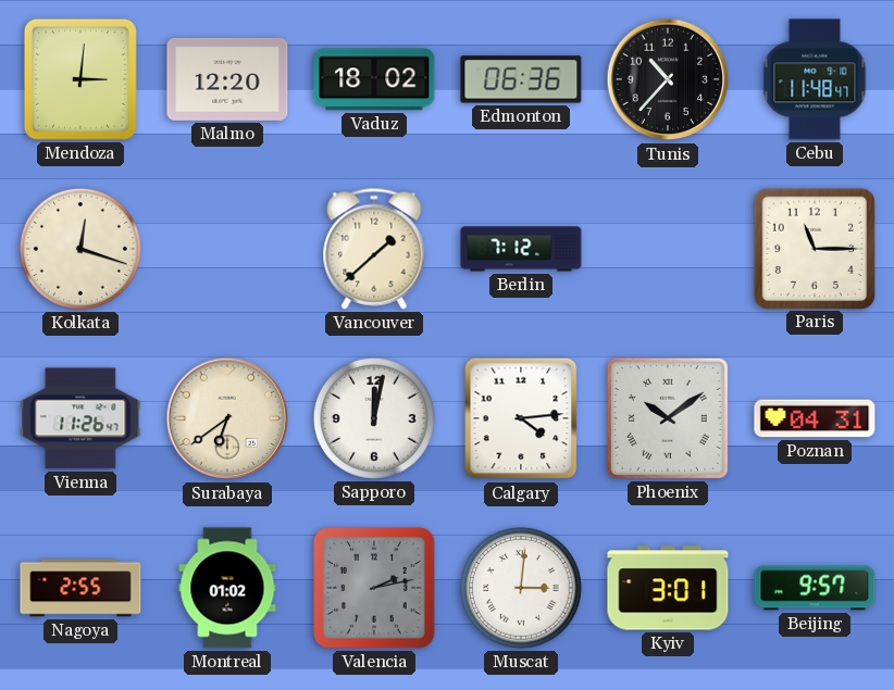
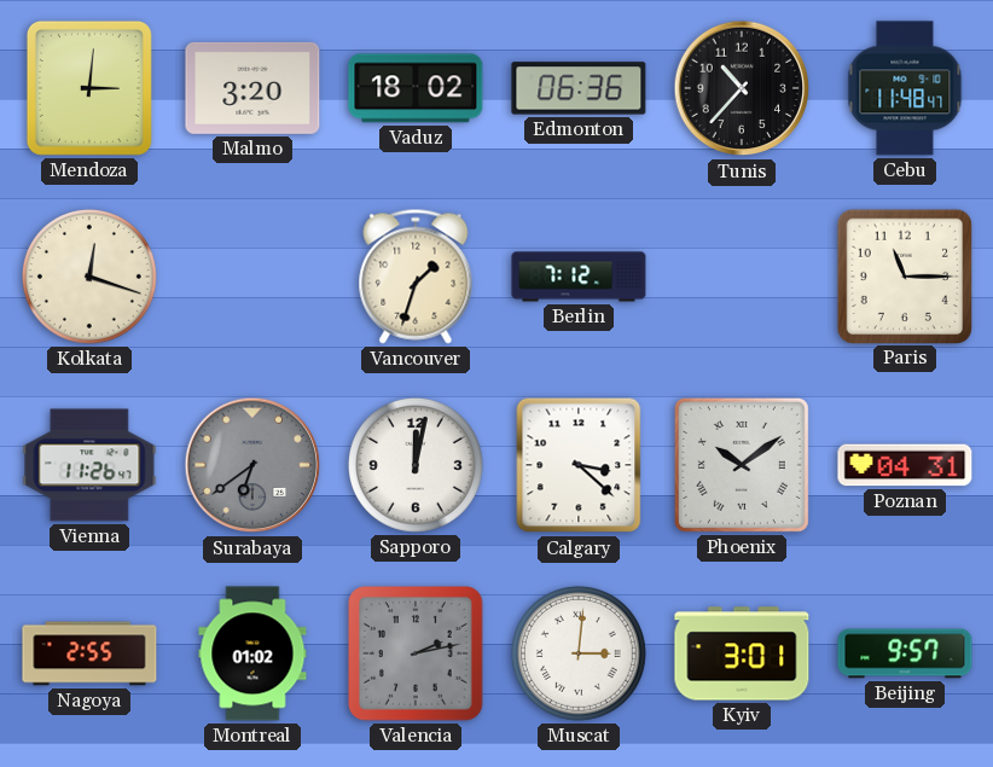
Malmo: 12:20 -> 3:20
Vancouver: 1:38 -> 1:33
Surabaya dial: cream -> grey
Calgary: 4:14 -> 3:22
